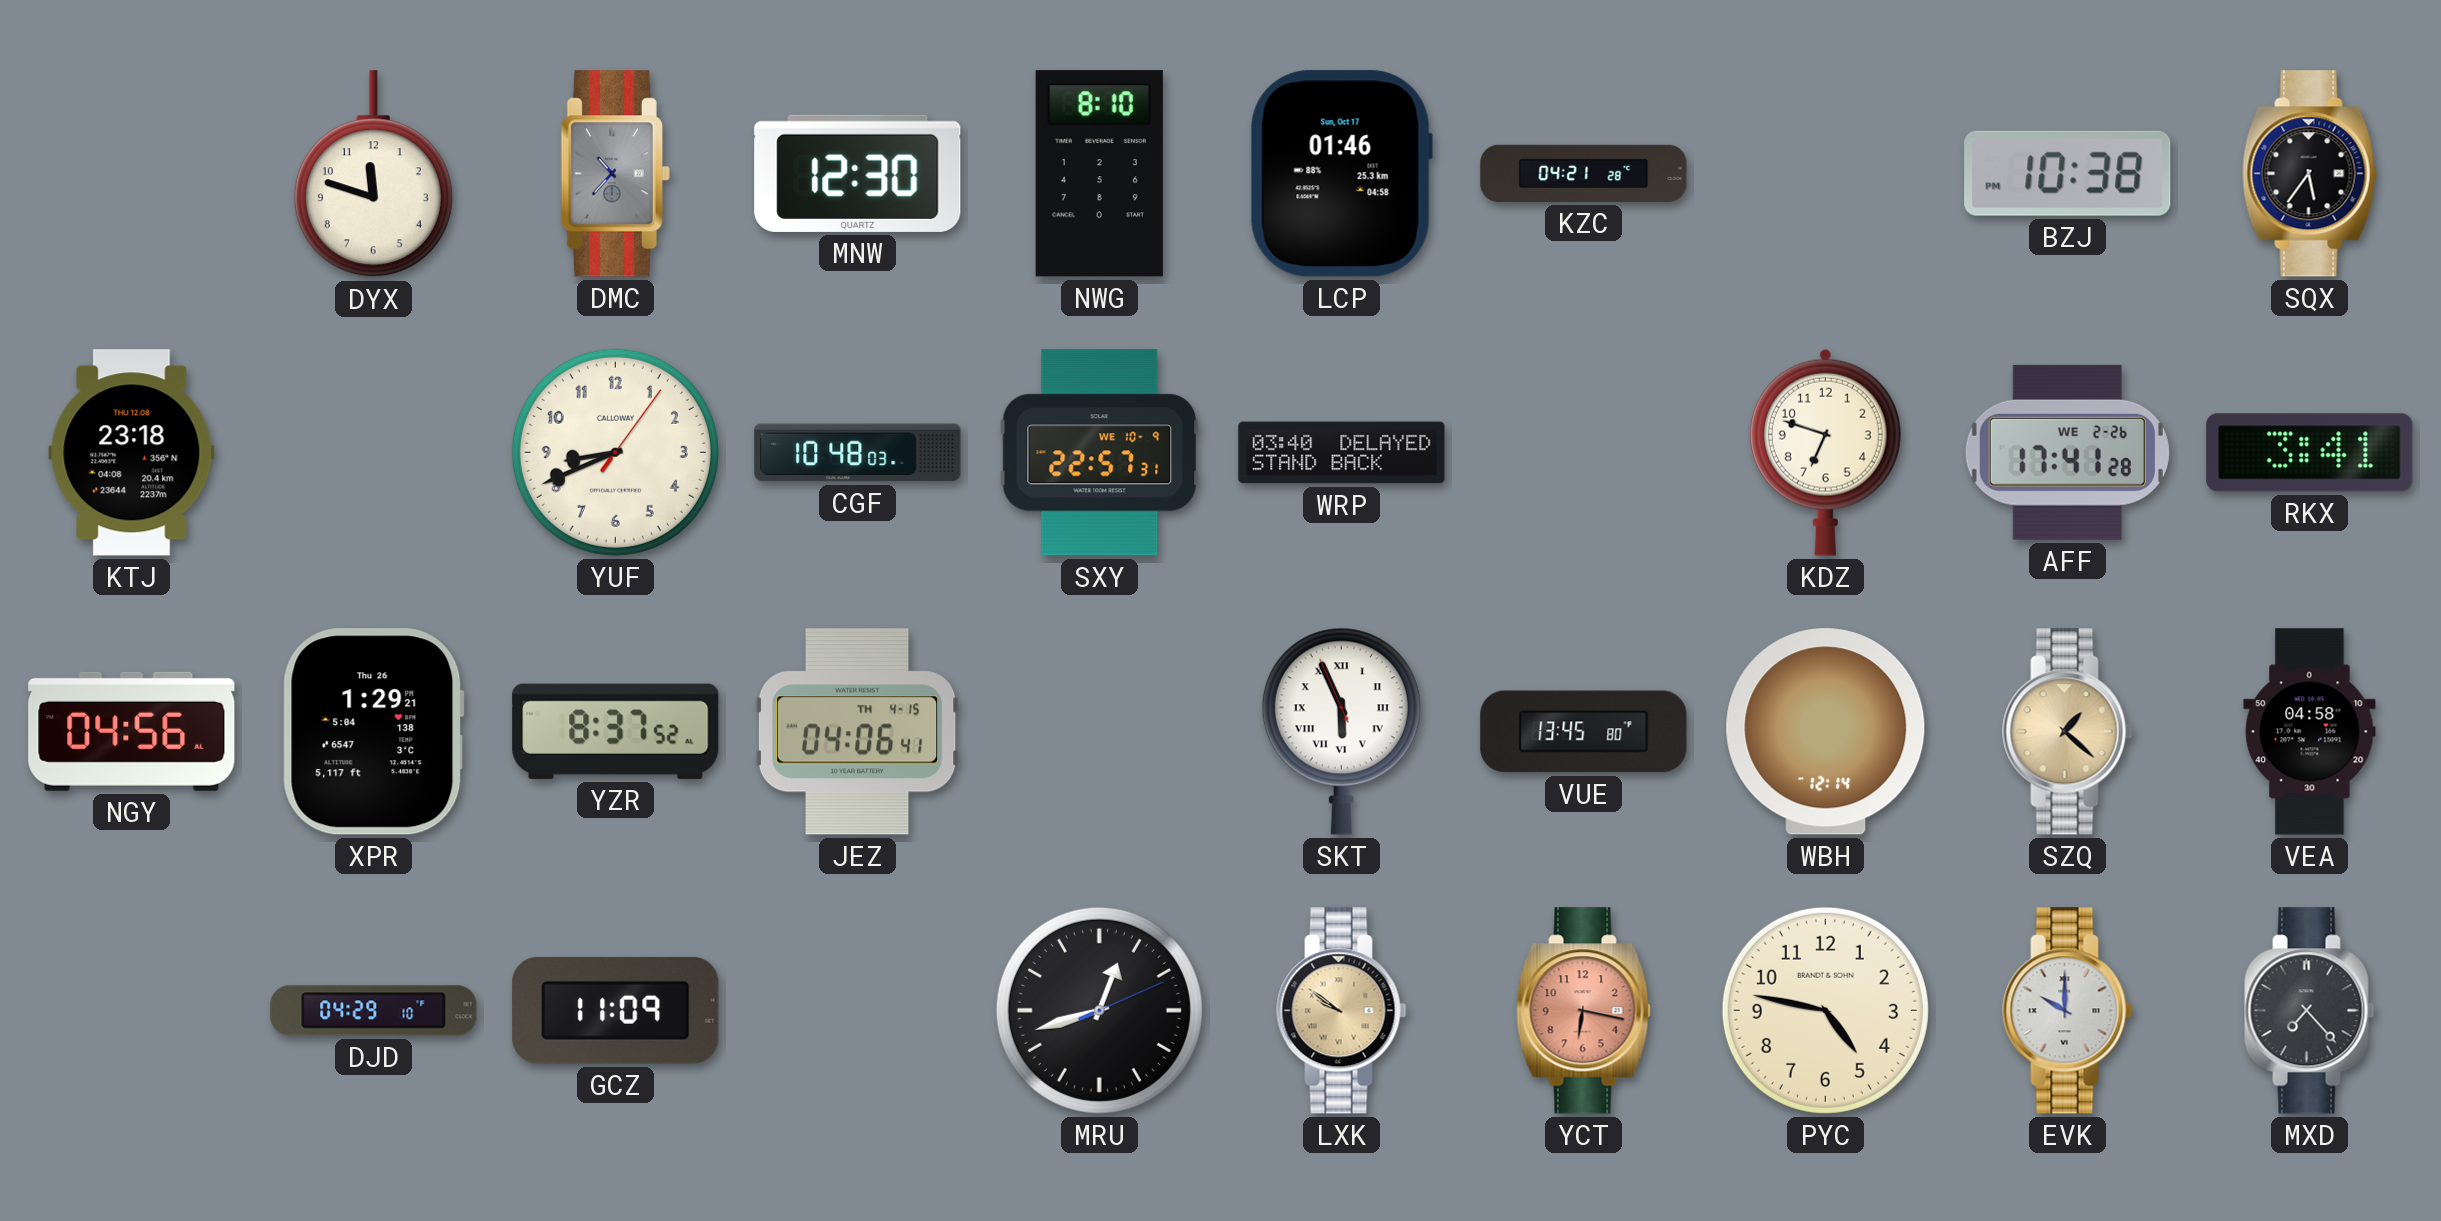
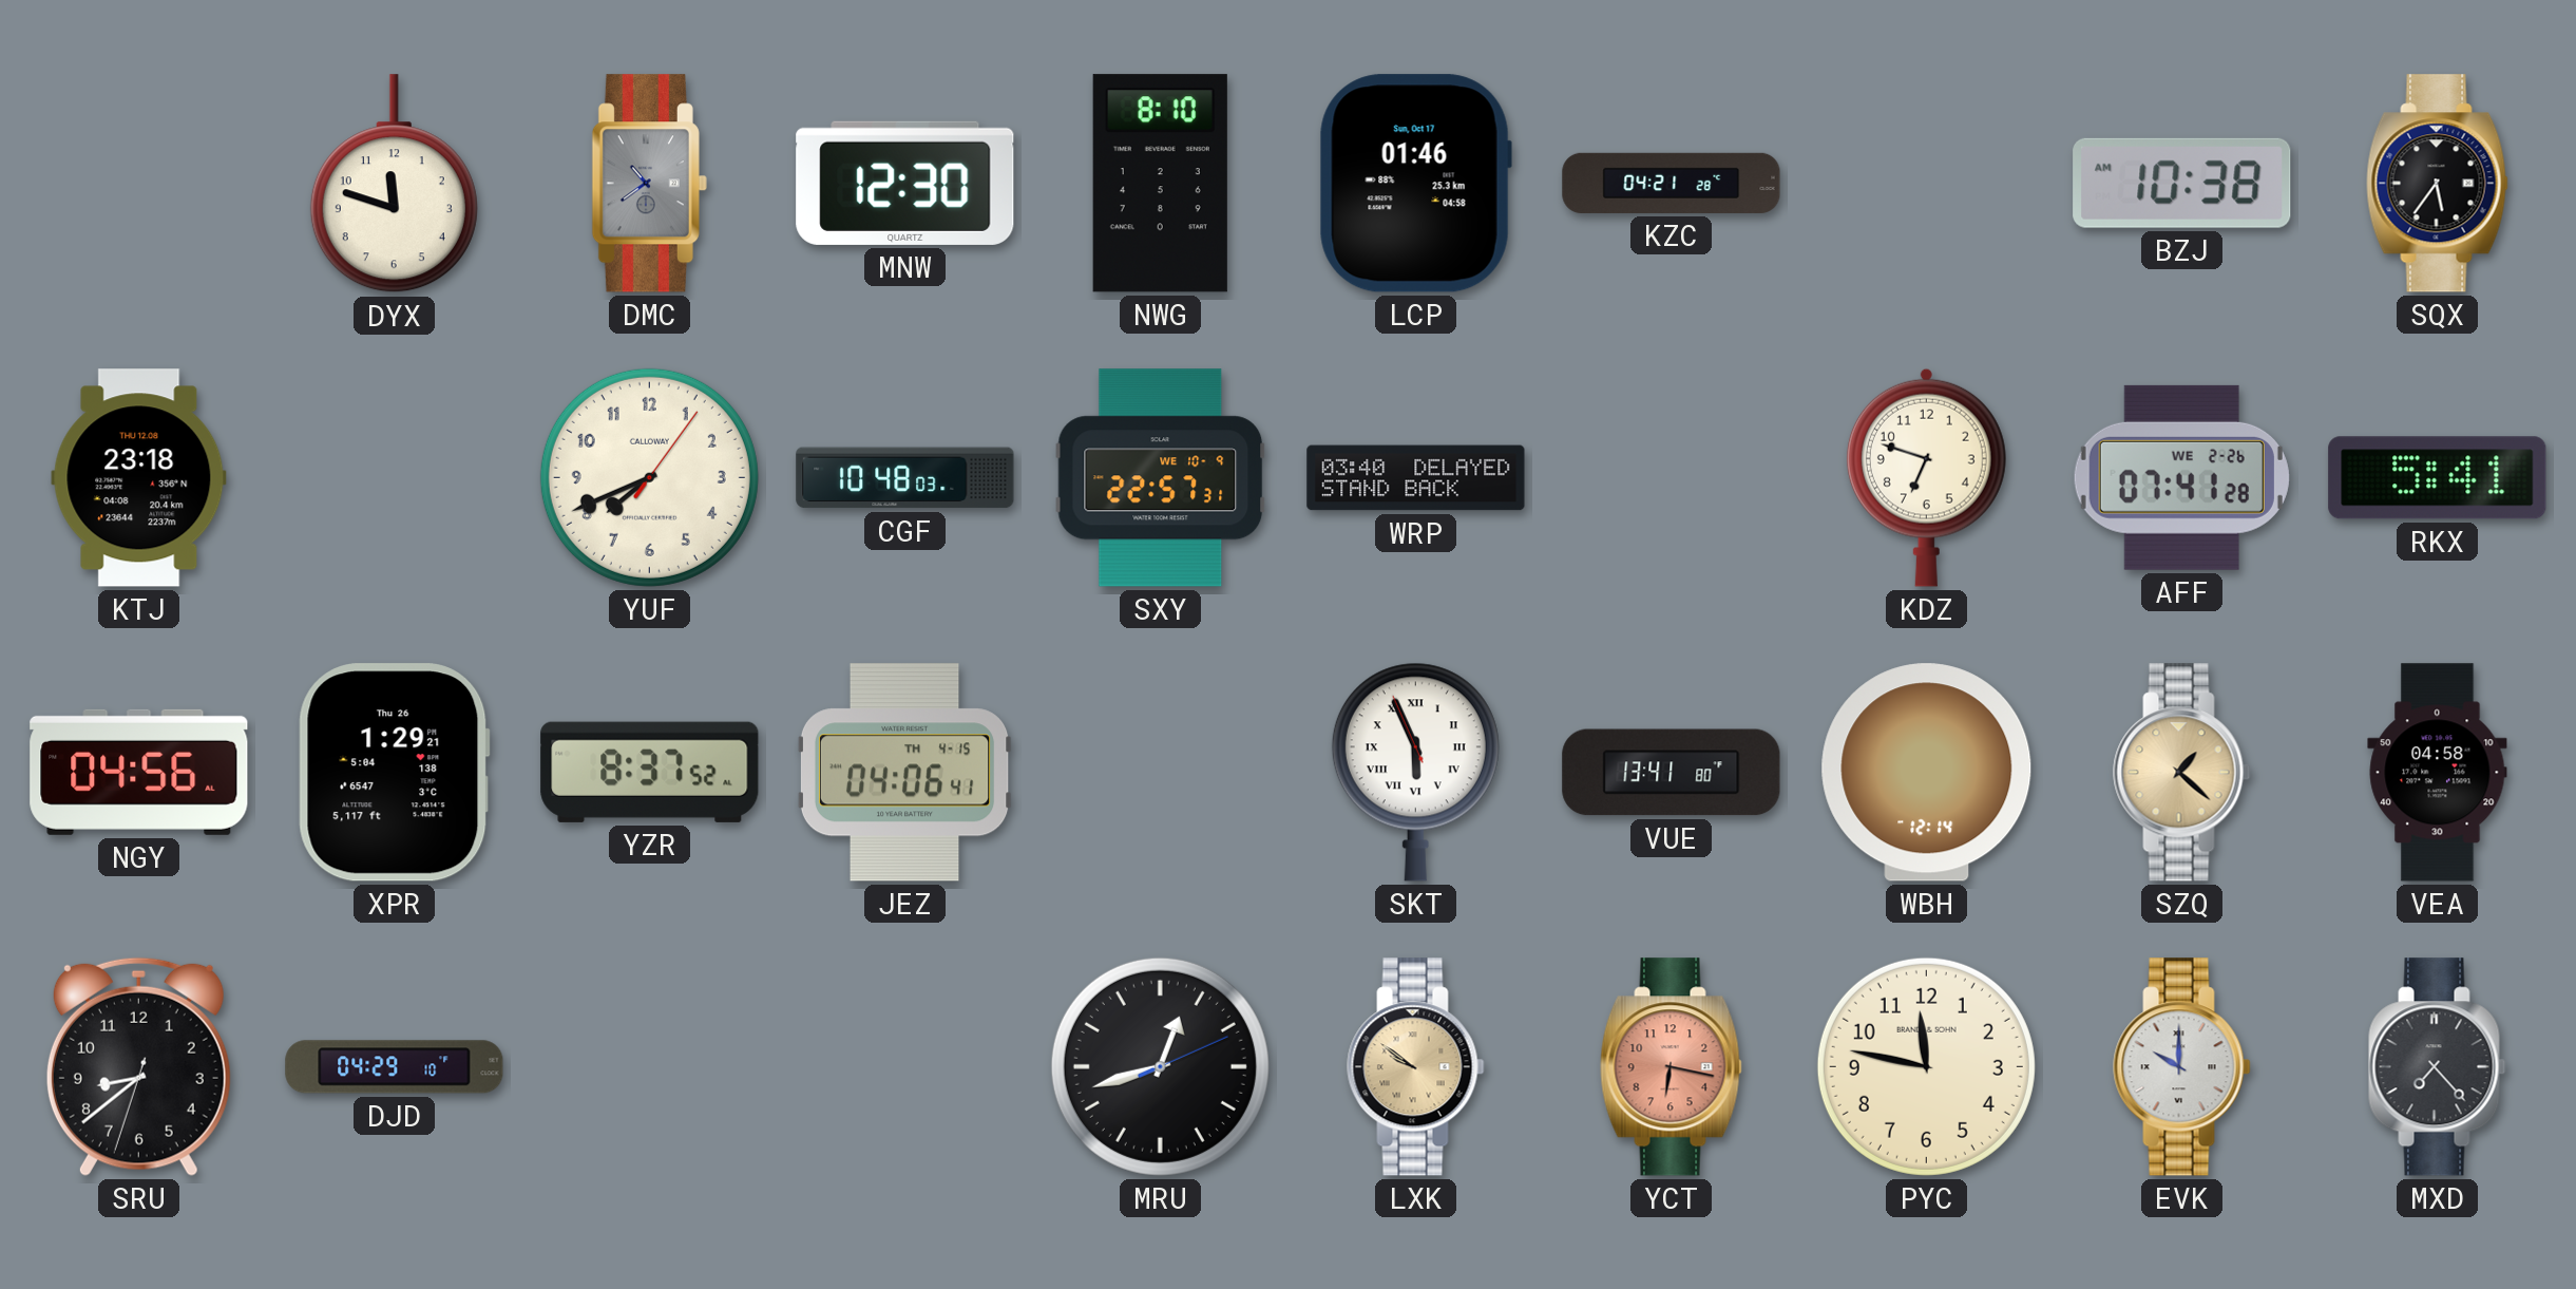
DMC: 10:37 -> 10:39
BZJ: 10:38 PM -> 10:38 AM
YUF: 8:41 -> 7:41
AFF: 17:41 -> 07:41
RKX: 3:41 -> 5:41
VUE: 13:45 -> 13:41
SRU: none -> 8:38
GCZ: 11:09 -> none
PYC: 4:47 -> 11:47
